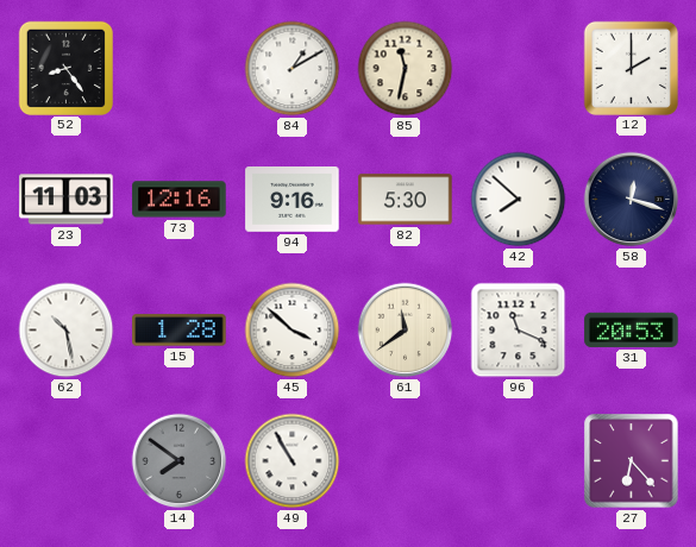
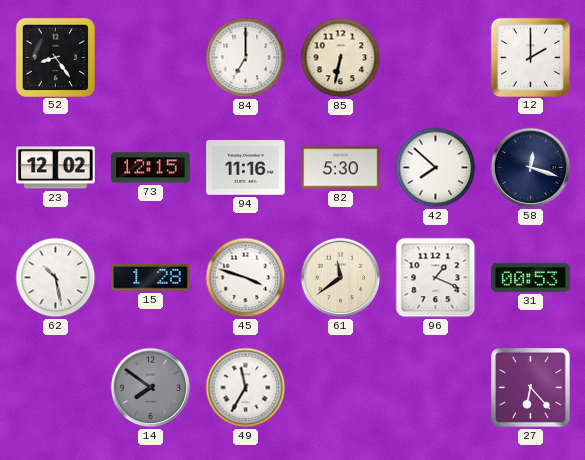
84: 1:10 -> 7:00
85: 11:32 -> 6:32
23: 11:03 -> 12:02
73: 12:16 -> 12:15
94: 9:16 -> 11:16
45: 3:52 -> 3:48
96: 11:19 -> 1:19
31: 20:53 -> 00:53
49: 10:55 -> 11:35
